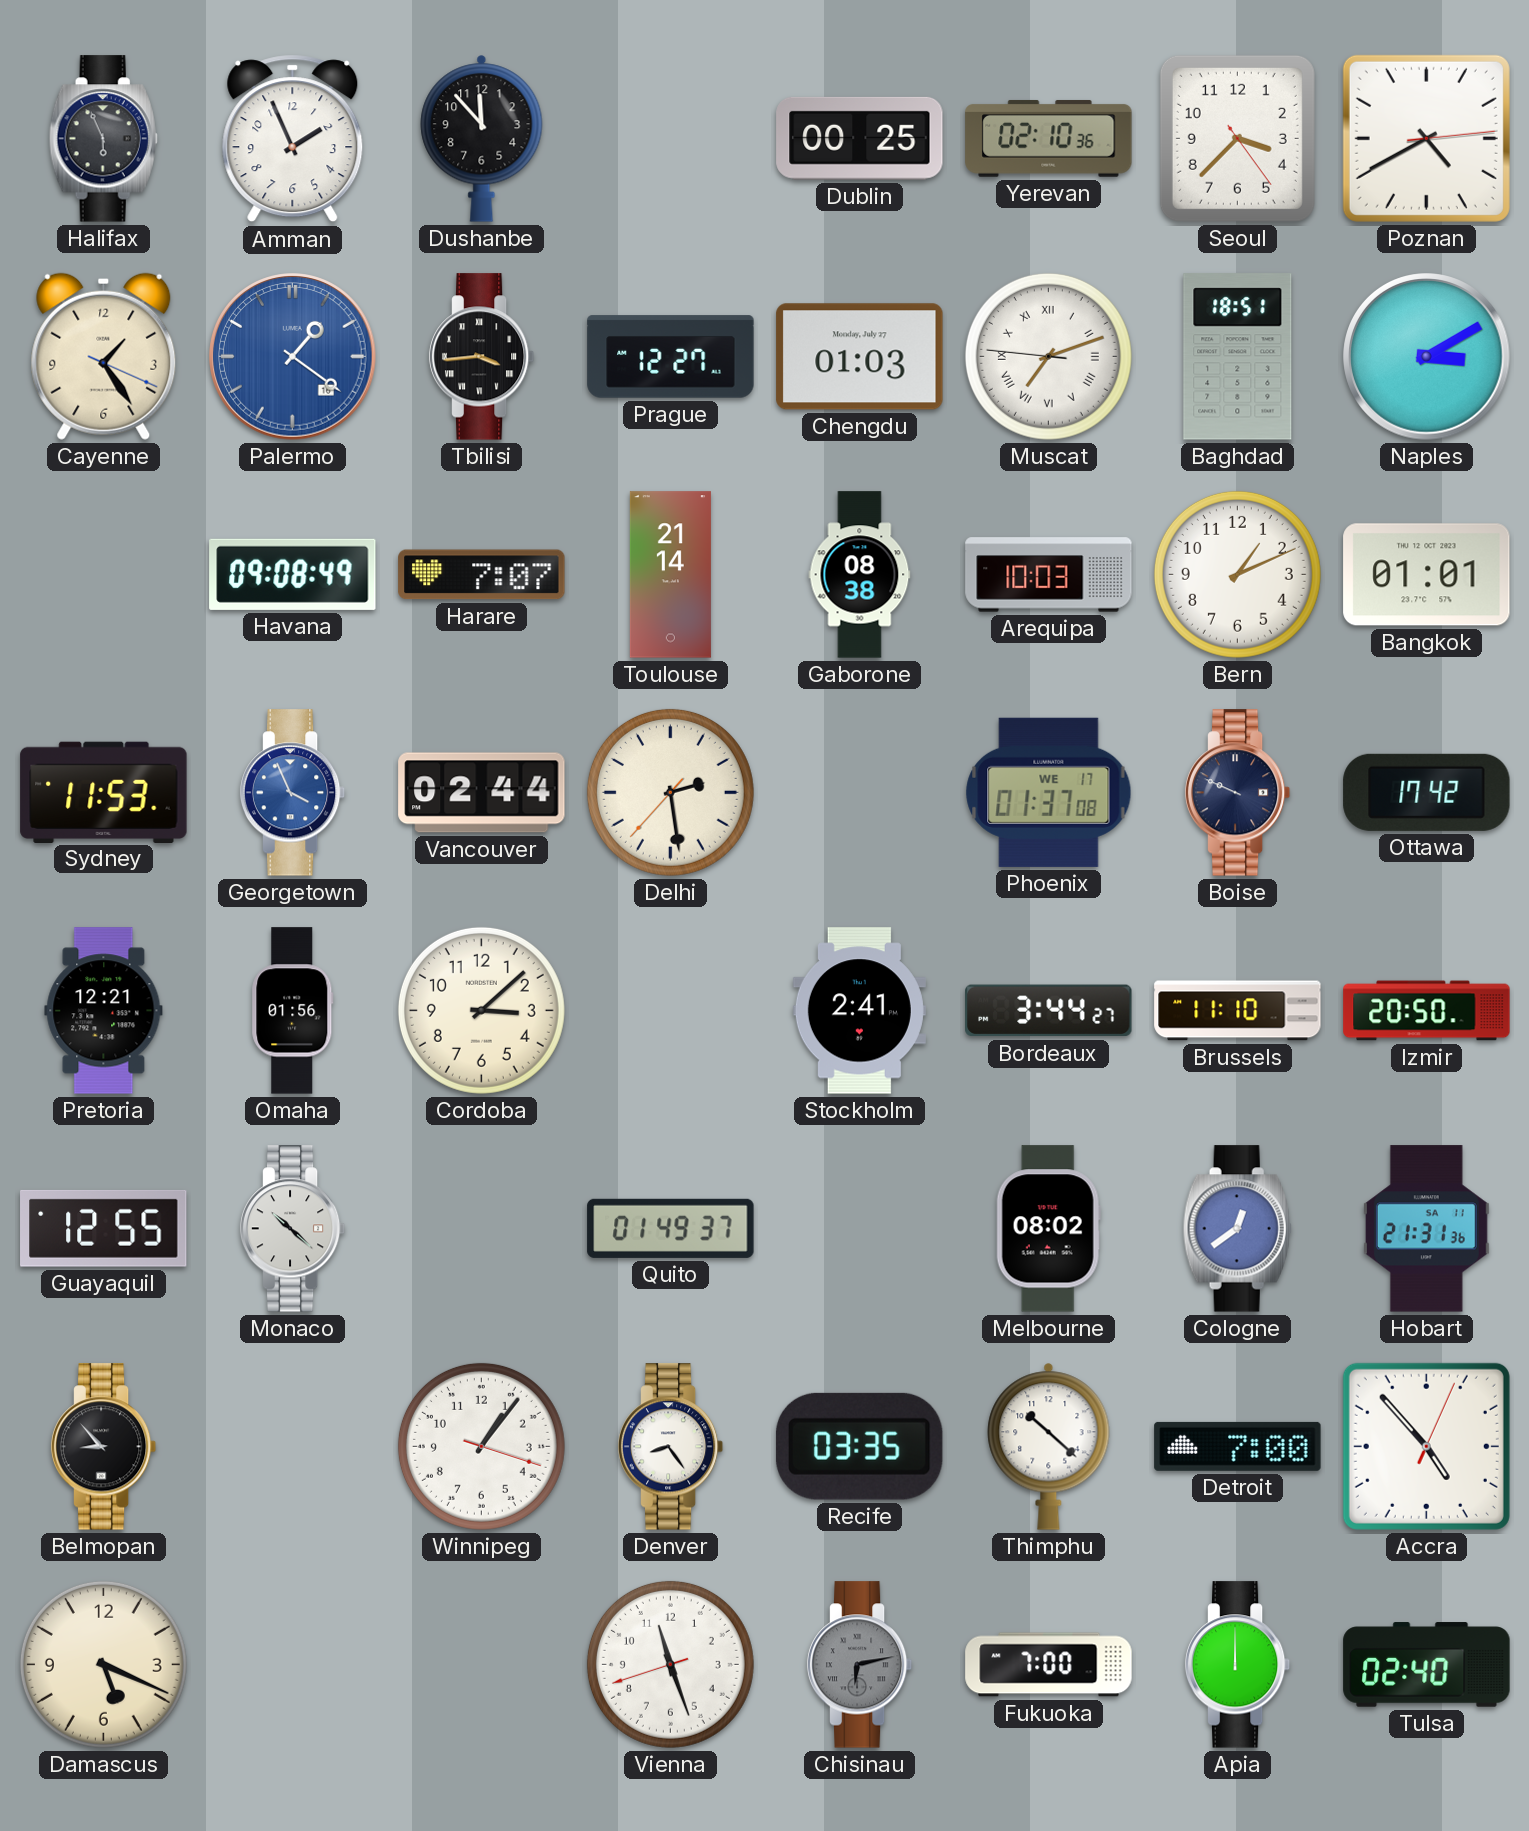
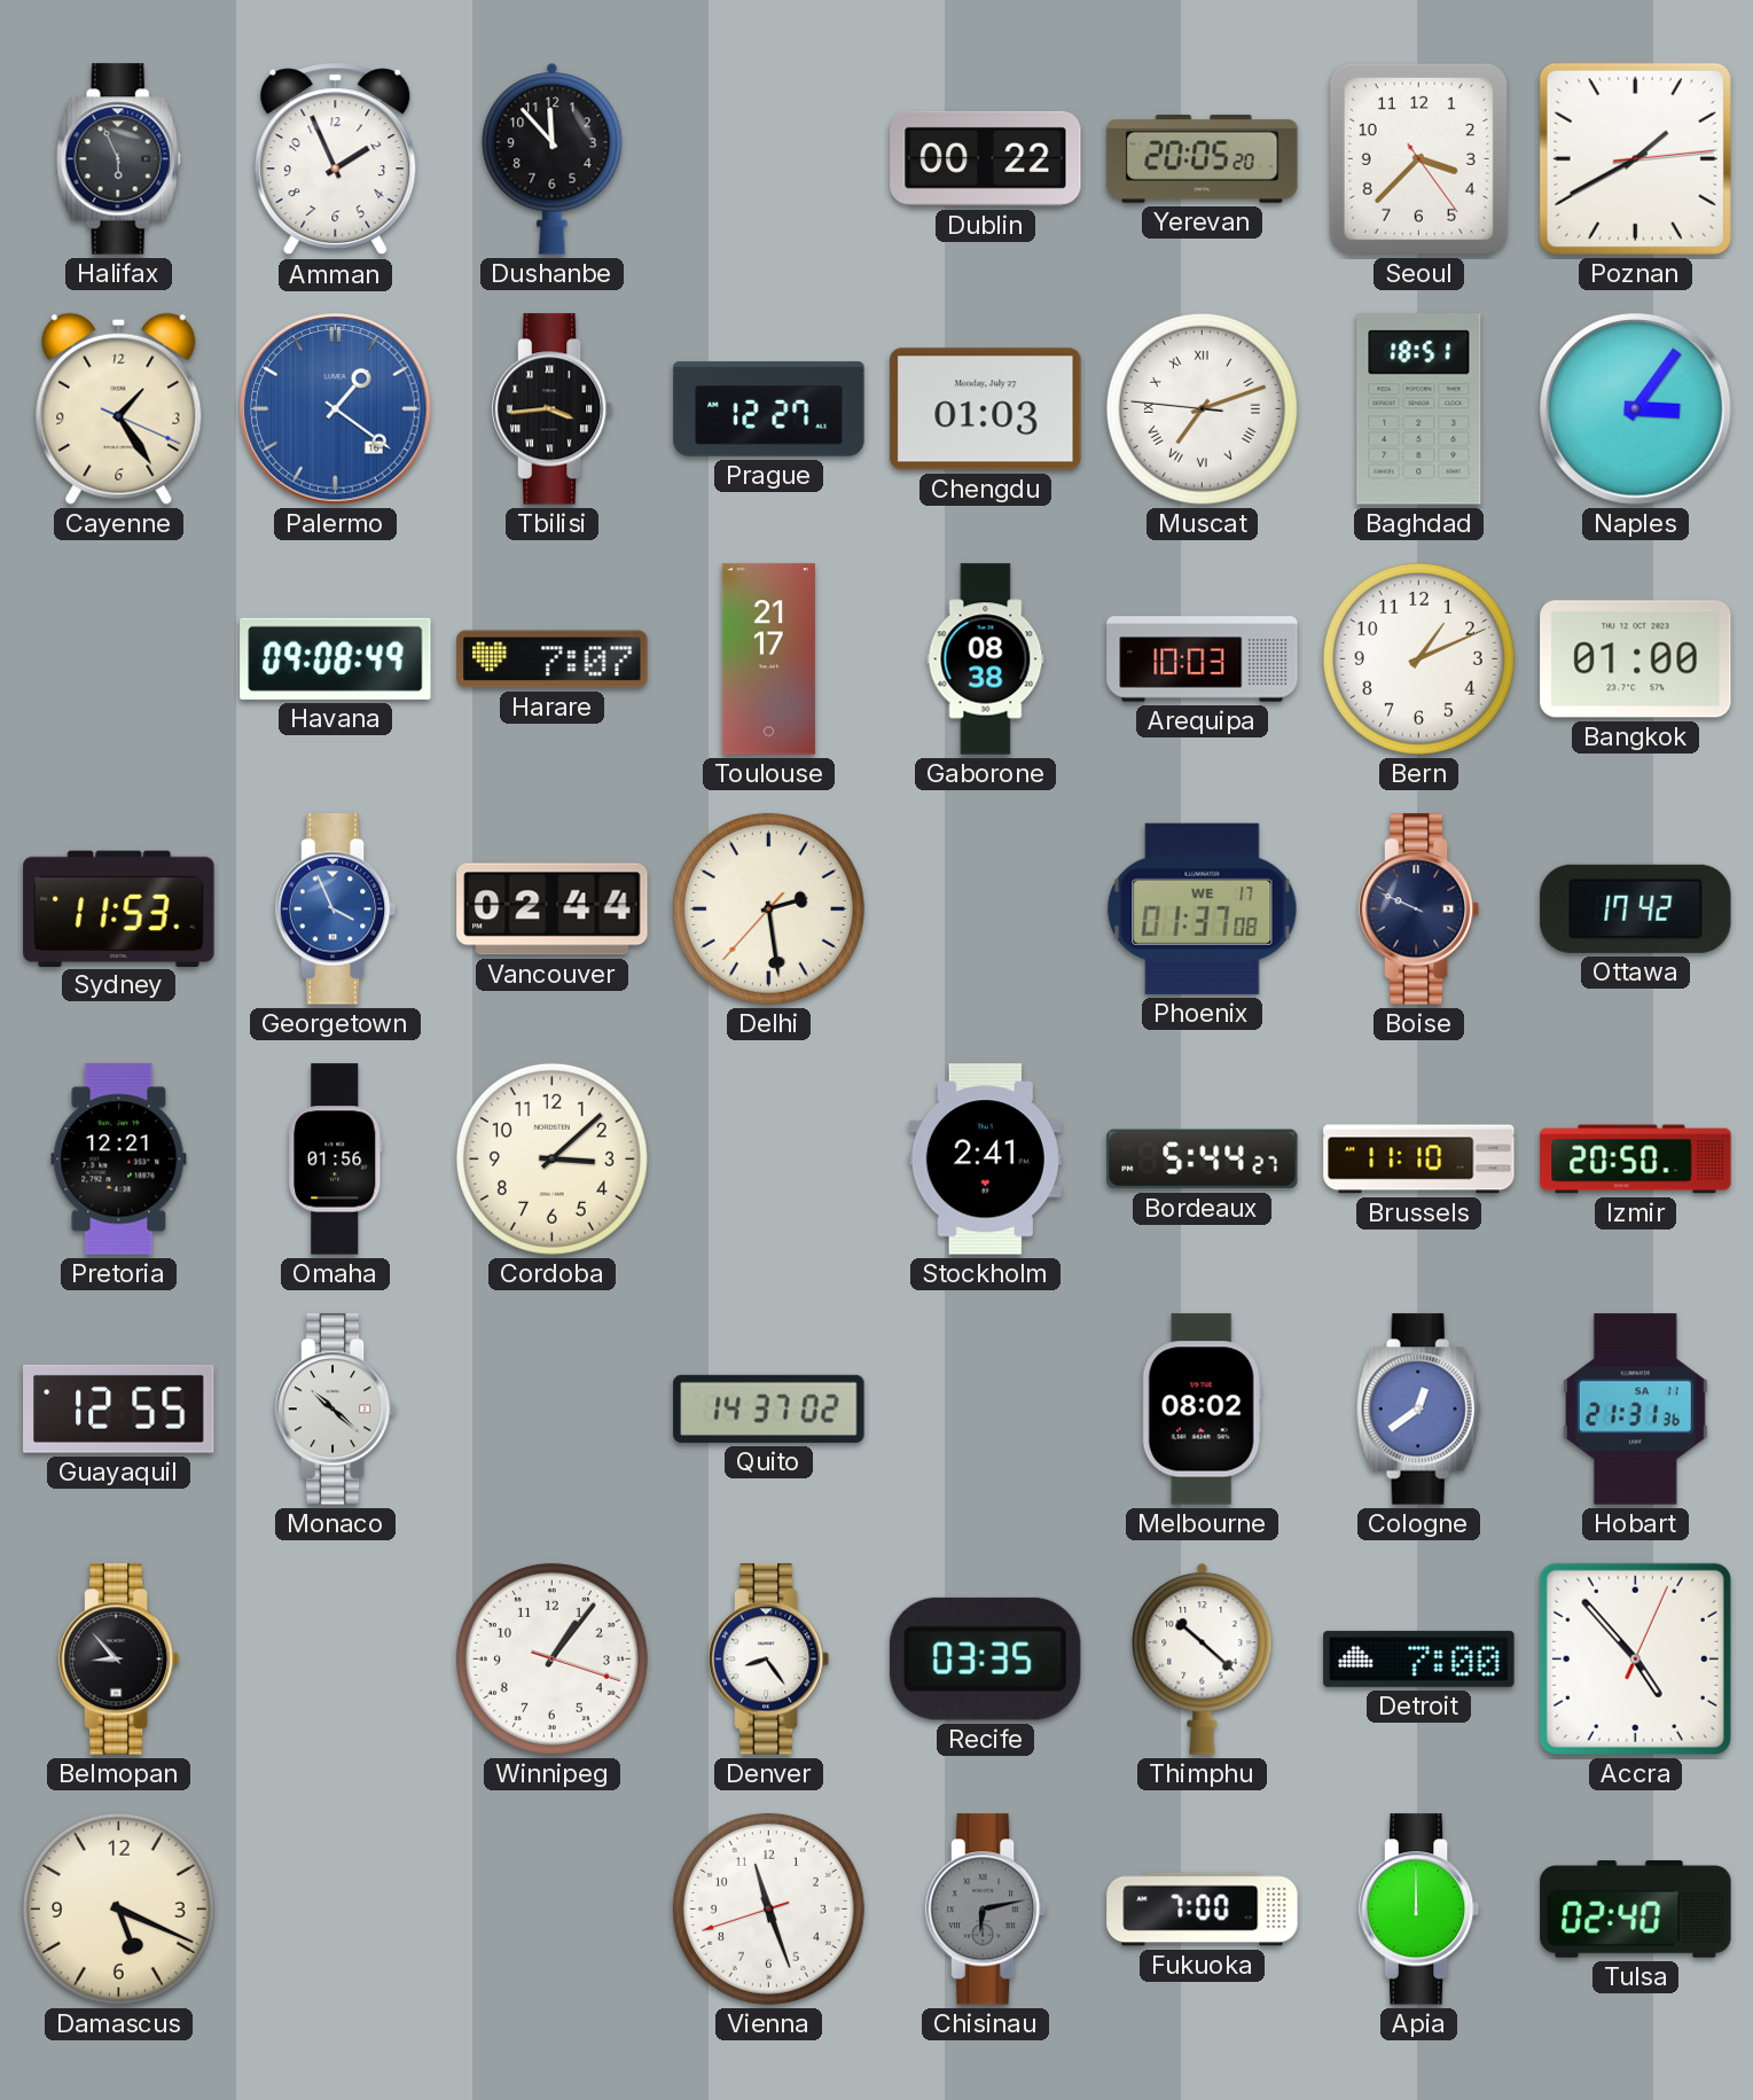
Dublin: 00:25 -> 00:22
Yerevan: 02:10 -> 20:05
Poznan: 4:40 -> 1:40
Naples: 3:10 -> 3:06
Toulouse: 21:14 -> 21:17
Bangkok: 01:01 -> 01:00
Bordeaux: 3:44 -> 5:44
Quito: 01:49 -> 14:37
